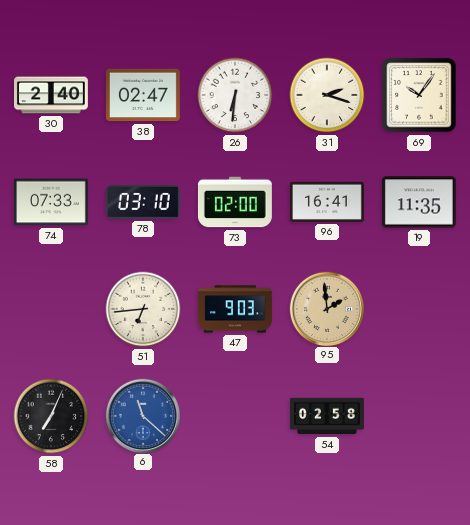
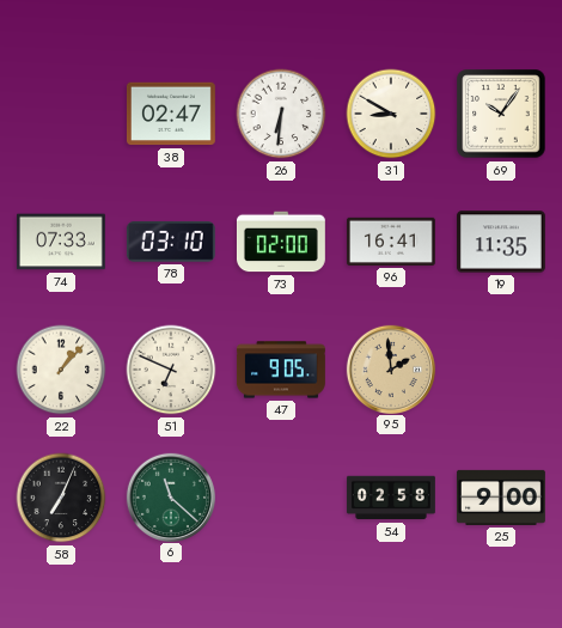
30: 2:40 -> none
31: 2:18 -> 8:50
22: none -> 1:07
51: 6:44 -> 6:49
47: 9:03 -> 9:05
6 dial: blue -> green
25: none -> 9:00
